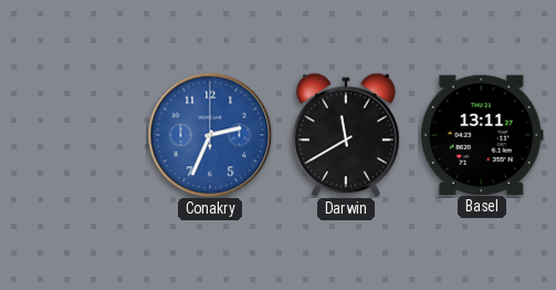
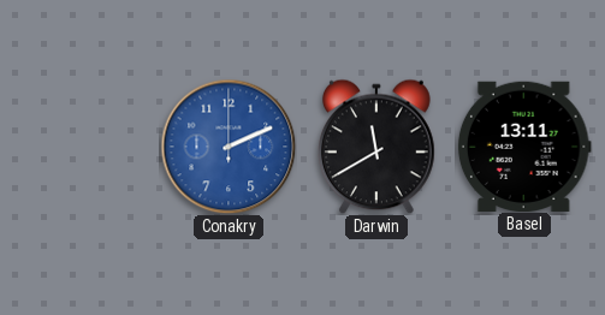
Conakry: 2:34 -> 2:11
